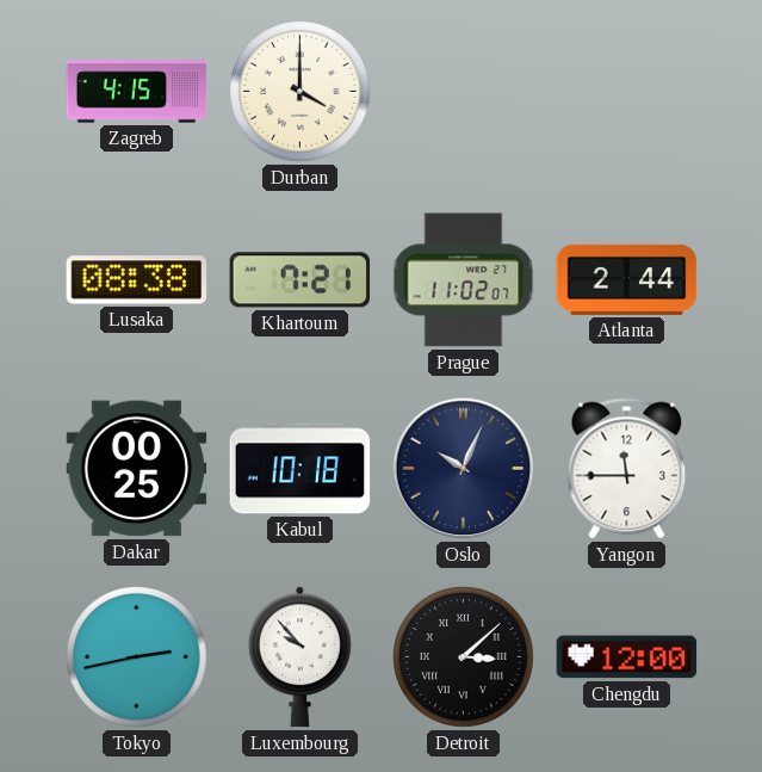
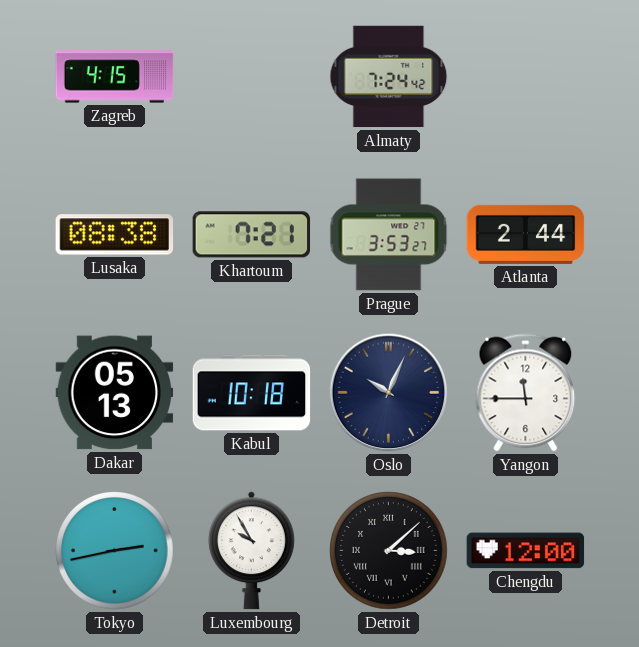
Durban: 4:00 -> none
Almaty: none -> 7:24
Prague: 11:02 -> 3:53
Dakar: 00:25 -> 05:13
Luxembourg: 9:53 -> 9:55
